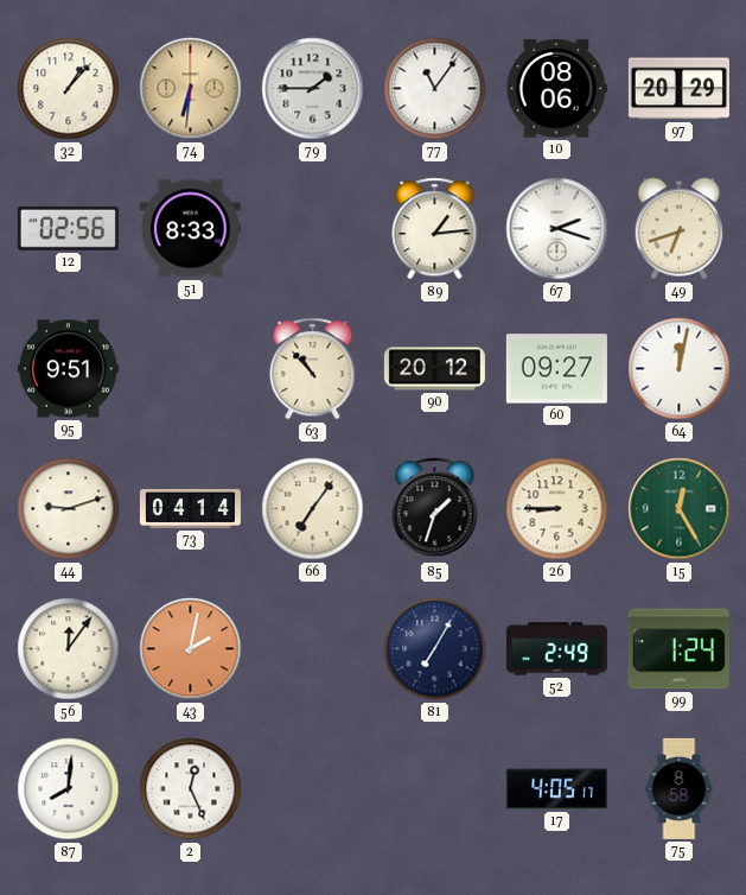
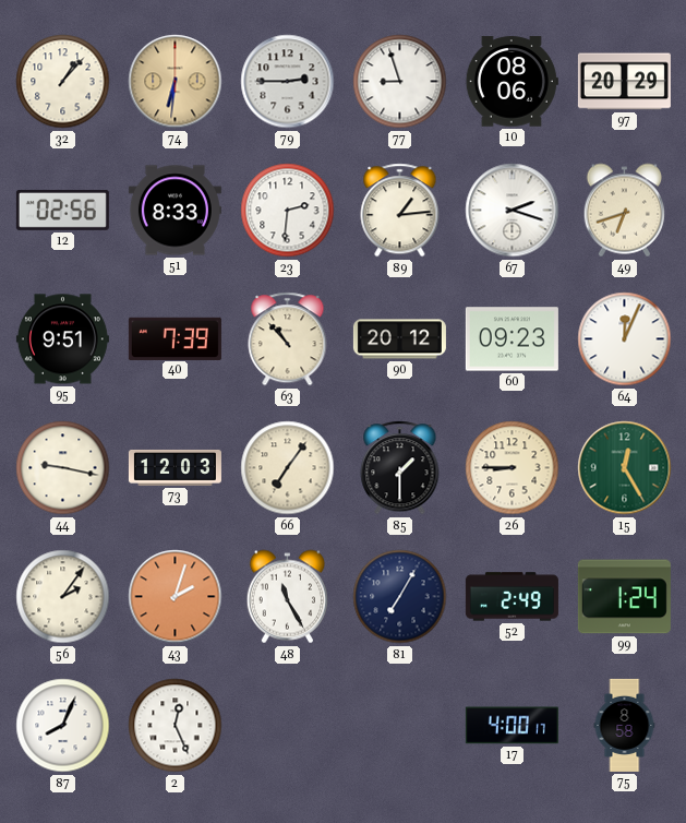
79: 1:45 -> 2:45
77: 11:06 -> 8:57
23: none -> 2:31
40: none -> 7:39
60: 09:27 -> 09:23
64: 12:02 -> 12:04
44: 9:12 -> 9:17
73: 04:14 -> 12:03
85: 1:33 -> 1:30
56: 12:06 -> 2:06
43: 2:02 -> 2:03
48: none -> 11:25
87: 8:01 -> 8:04
17: 4:05 -> 4:00
